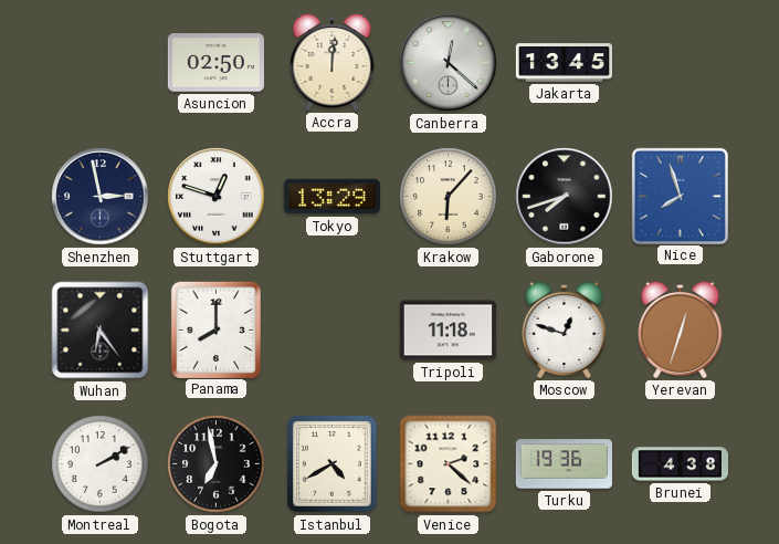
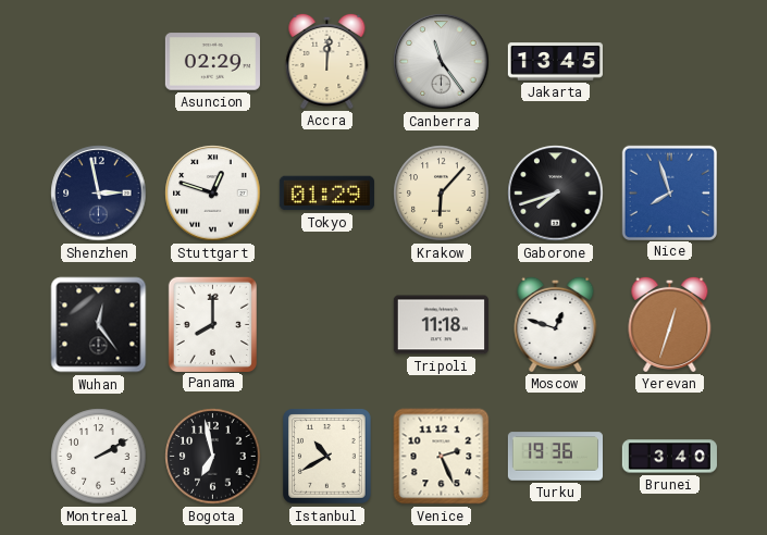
Asuncion: 02:50 -> 02:29
Canberra: 12:22 -> 11:24
Tokyo: 13:29 -> 01:29
Wuhan: 6:24 -> 12:24
Istanbul: 4:40 -> 10:40
Venice: 2:22 -> 2:26
Brunei: 4:38 -> 3:40
